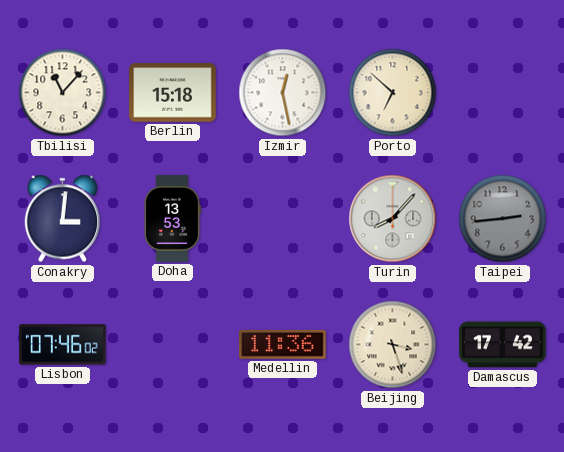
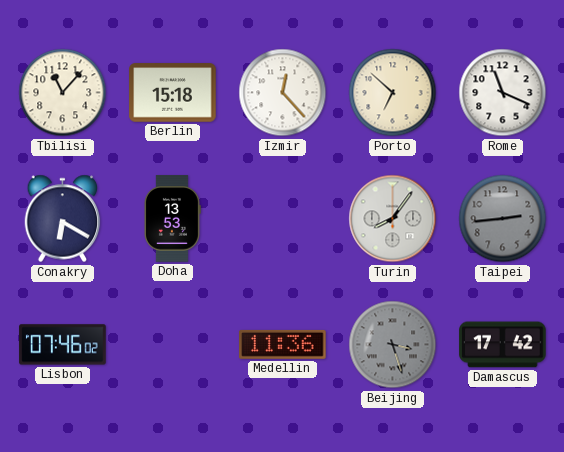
Izmir: 12:28 -> 12:23
Rome: none -> 11:19
Conakry: 3:01 -> 6:20
Turin: 8:07 -> 8:06
Beijing dial: cream -> grey
